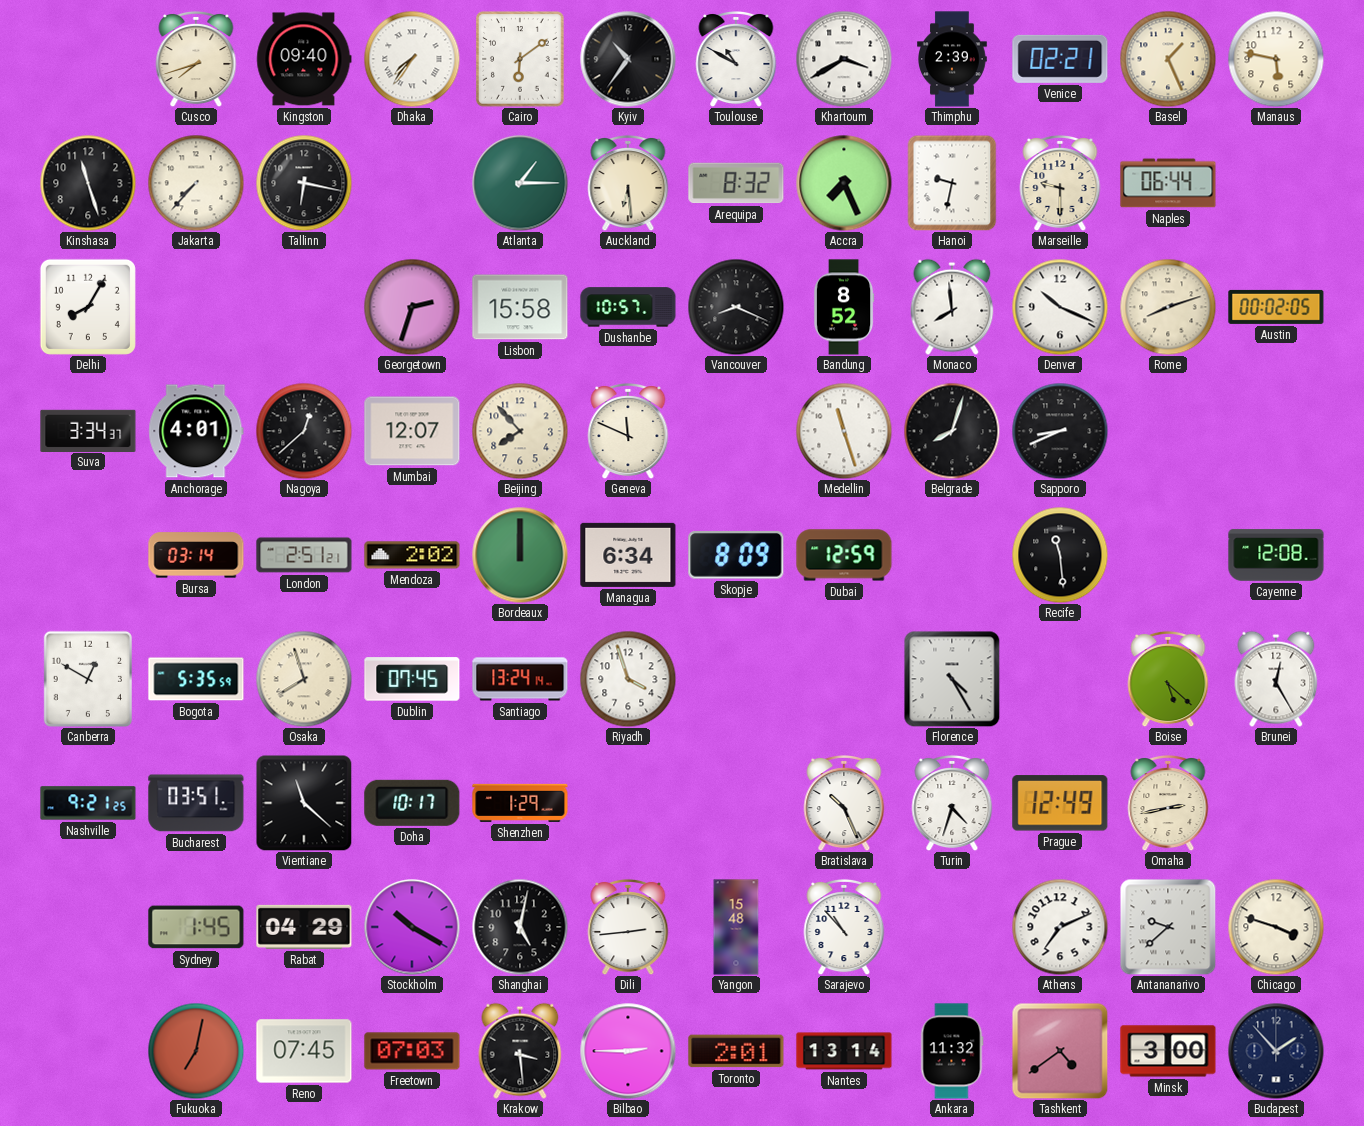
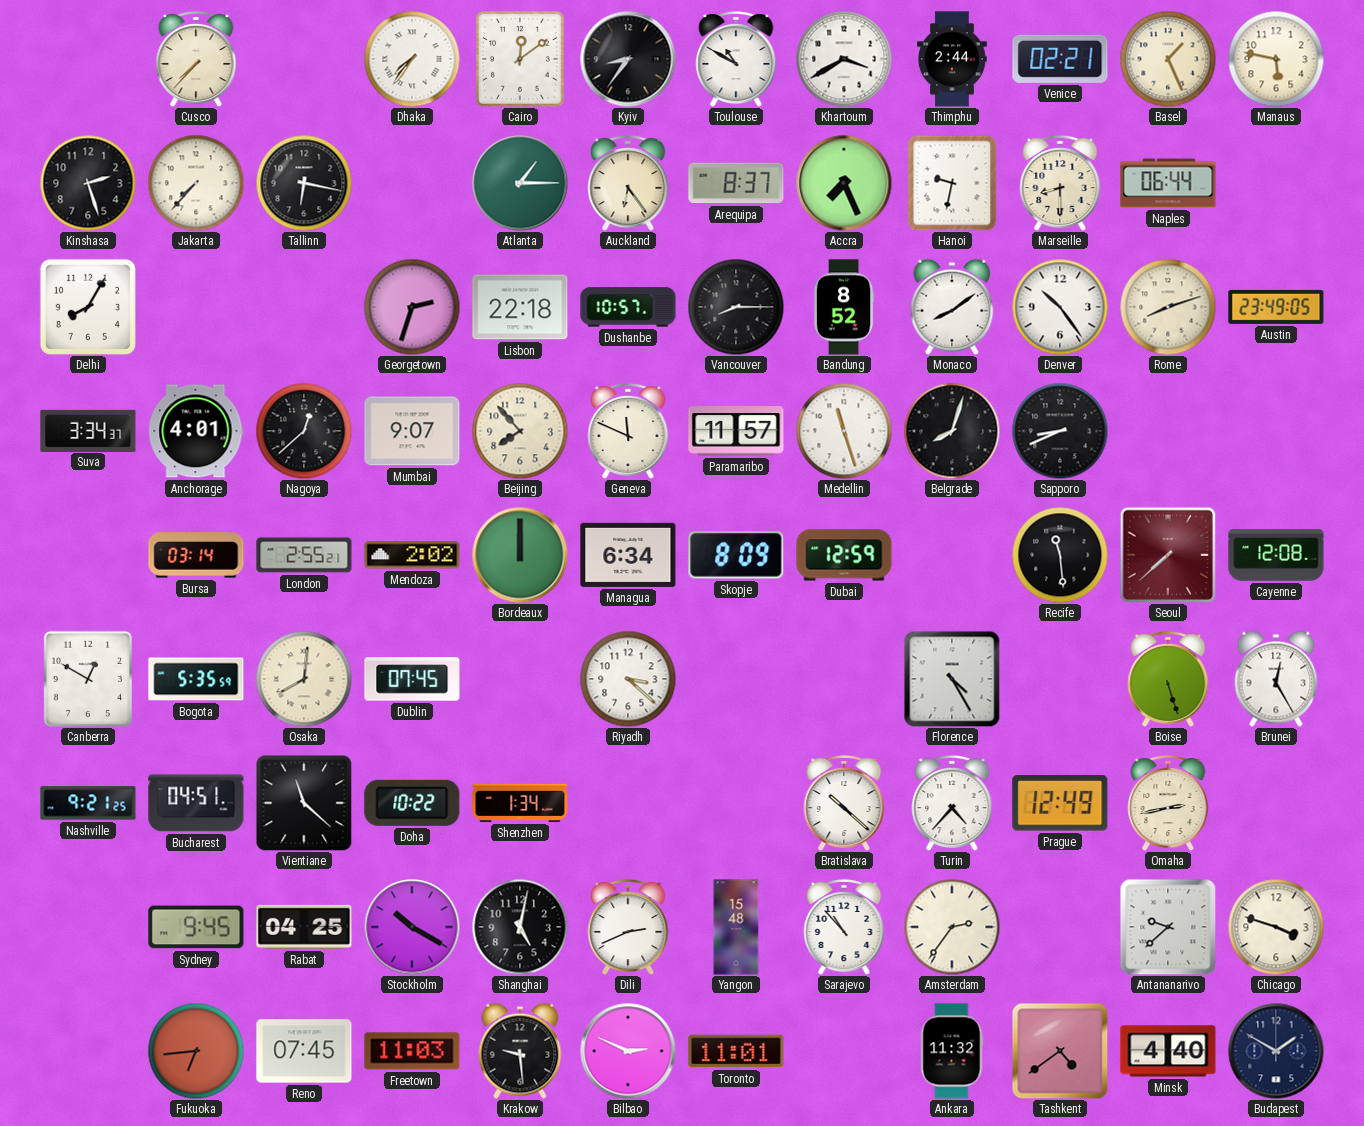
Cusco: 7:42 -> 7:37
Kingston: 09:40 -> none
Cairo: 6:09 -> 12:09
Kyiv: 10:36 -> 8:36
Thimphu: 2:39 -> 2:44
Kinshasa: 11:27 -> 2:27
Auckland: 6:29 -> 6:24
Arequipa: 8:32 -> 8:37
Marseille: 9:30 -> 8:30
Lisbon: 15:58 -> 22:18
Vancouver: 8:19 -> 8:15
Monaco: 7:59 -> 8:09
Denver: 10:19 -> 10:24
Austin: 00:02 -> 23:49
Mumbai: 12:07 -> 9:07
Paramaribo: none -> 11:57
London: 2:51 -> 2:55
Seoul: none -> 7:38
Osaka: 7:57 -> 8:01
Santiago: 13:24 -> none
Riyadh: 3:57 -> 3:22
Boise: 5:22 -> 5:27
Bucharest: 03:51 -> 04:51
Doha: 10:17 -> 10:22
Shenzhen: 1:29 -> 1:34
Bratislava: 10:26 -> 10:22
Turin: 4:33 -> 4:37
Sydney: 1:45 -> 9:45
Rabat: 04:29 -> 04:25
Dili: 2:44 -> 2:41
Amsterdam: none -> 2:36
Athens: 7:11 -> none
Fukuoka: 7:02 -> 6:44
Freetown: 07:03 -> 11:03
Krakow: 3:29 -> 9:29
Bilbao: 2:45 -> 2:49
Toronto: 2:01 -> 11:01
Nantes: 13:14 -> none
Minsk: 3:00 -> 4:40
Budapest: 1:53 -> 1:50
